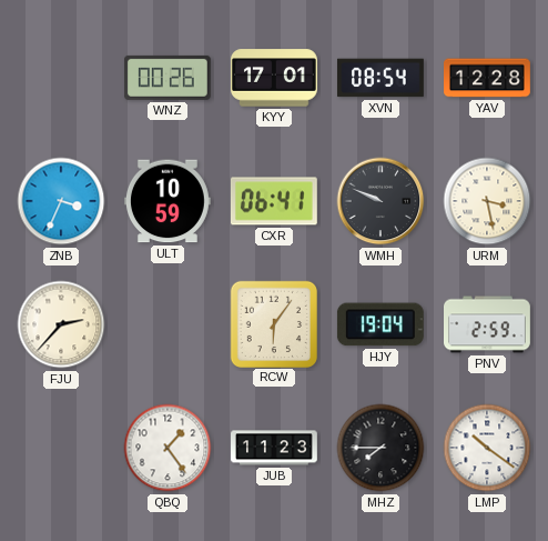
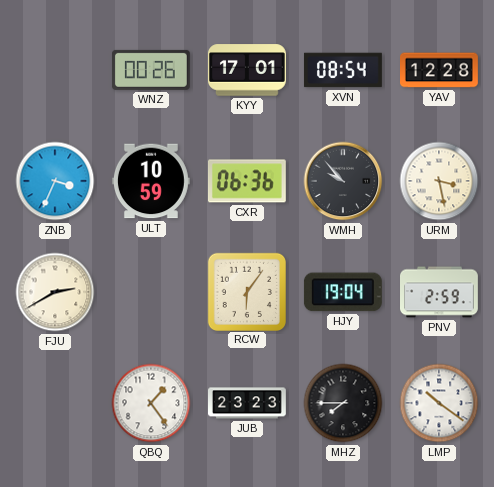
CXR: 06:41 -> 06:36
WMH: 9:49 -> 9:53
FJU: 2:37 -> 2:40
JUB: 11:23 -> 23:23
